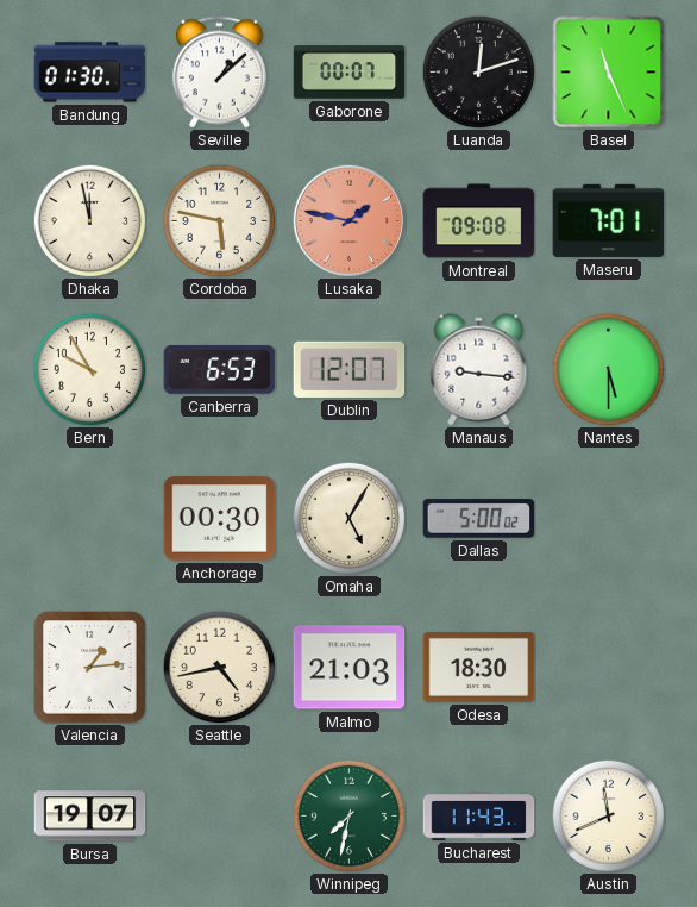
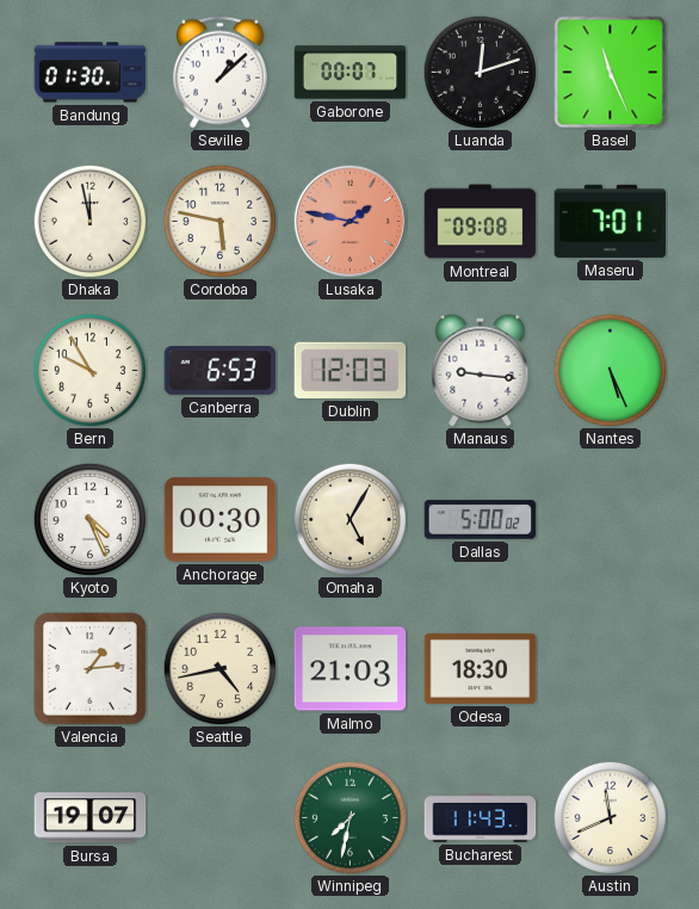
Dublin: 12:07 -> 12:03
Nantes: 5:30 -> 5:26
Kyoto: none -> 4:26
